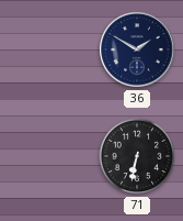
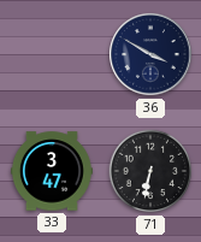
36: 1:50 -> 3:50
33: none -> 3:47
